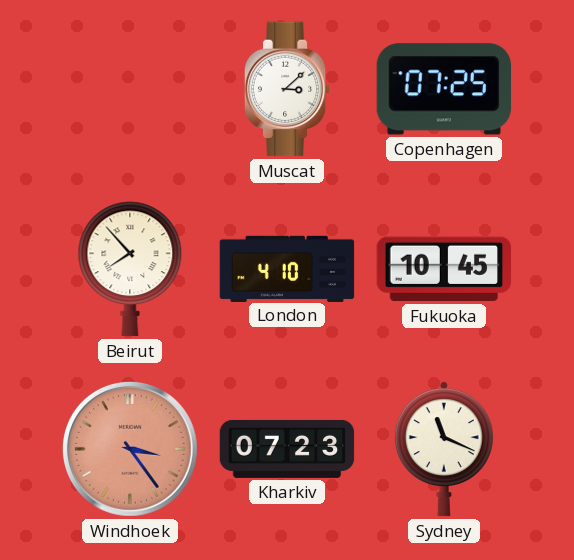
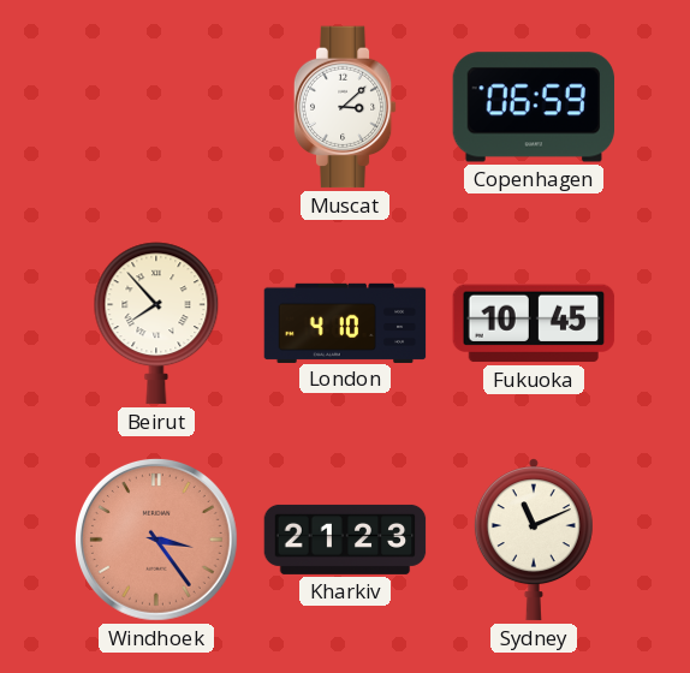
Copenhagen: 07:25 -> 06:59
Kharkiv: 07:23 -> 21:23
Sydney: 11:19 -> 11:11
